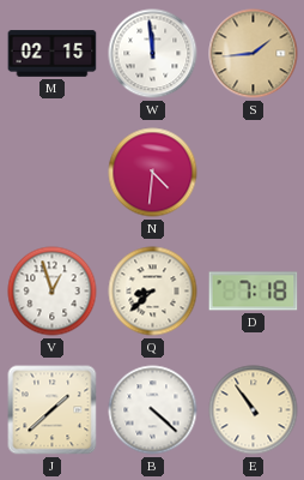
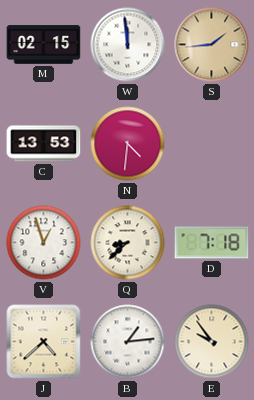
C: none -> 13:53
J: 1:38 -> 4:38
B: 4:22 -> 1:14
E: 10:54 -> 9:54
